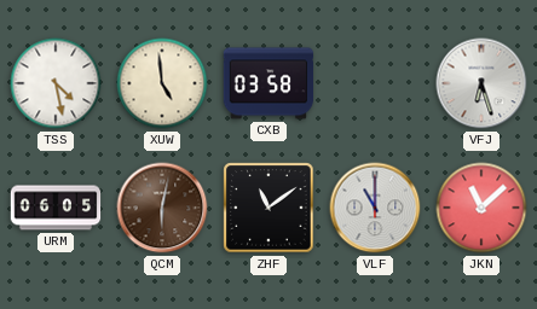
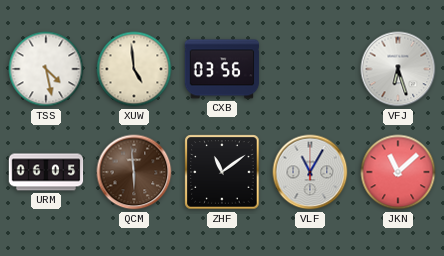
CXB: 03:58 -> 03:56
QCM: 6:02 -> 5:59
VLF: 11:00 -> 11:05
